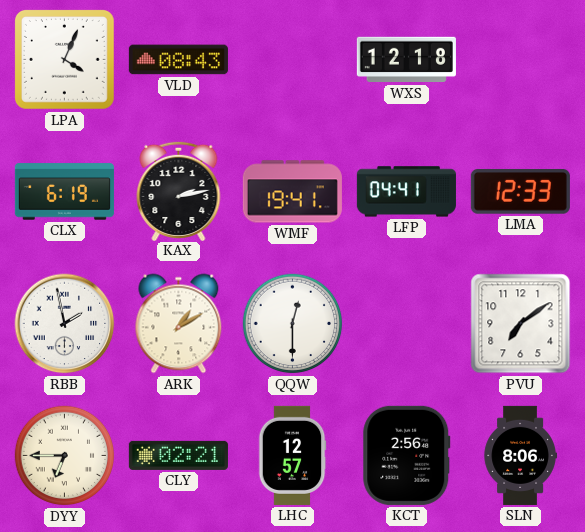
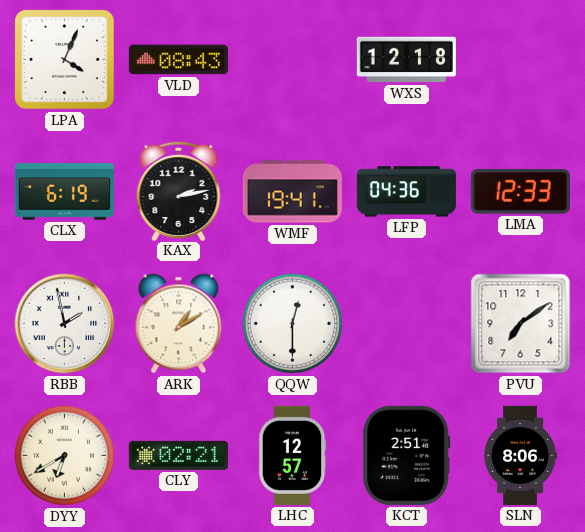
LFP: 04:41 -> 04:36
DYY: 6:45 -> 6:40
KCT: 2:56 -> 2:51
